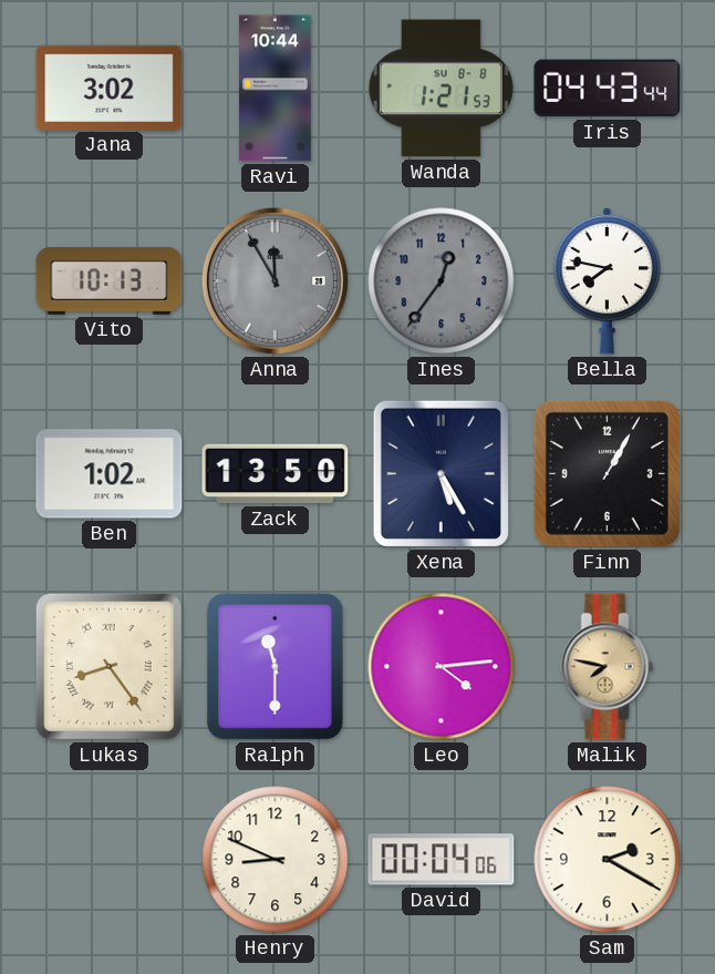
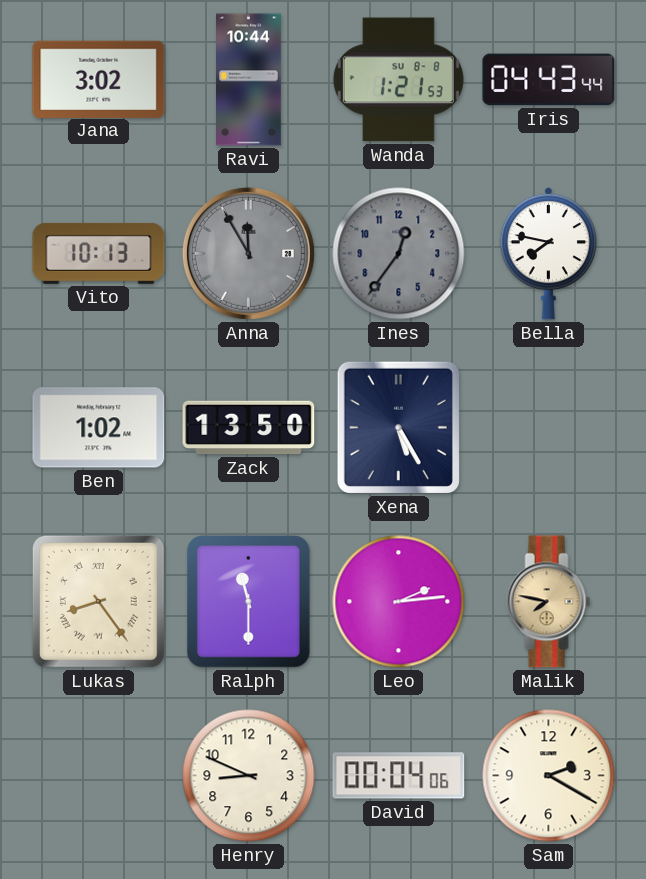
Finn: 1:05 -> none
Leo: 4:14 -> 2:14
